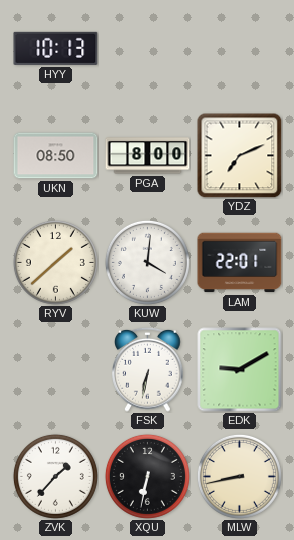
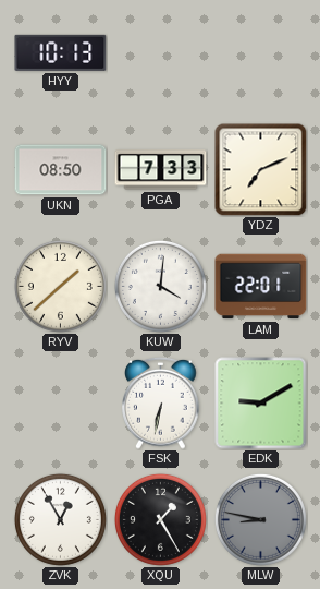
PGA: 8:00 -> 7:33
ZVK: 1:37 -> 12:55
XQU: 6:32 -> 1:25
MLW: 8:43 -> 8:47
MLW dial: cream -> grey
